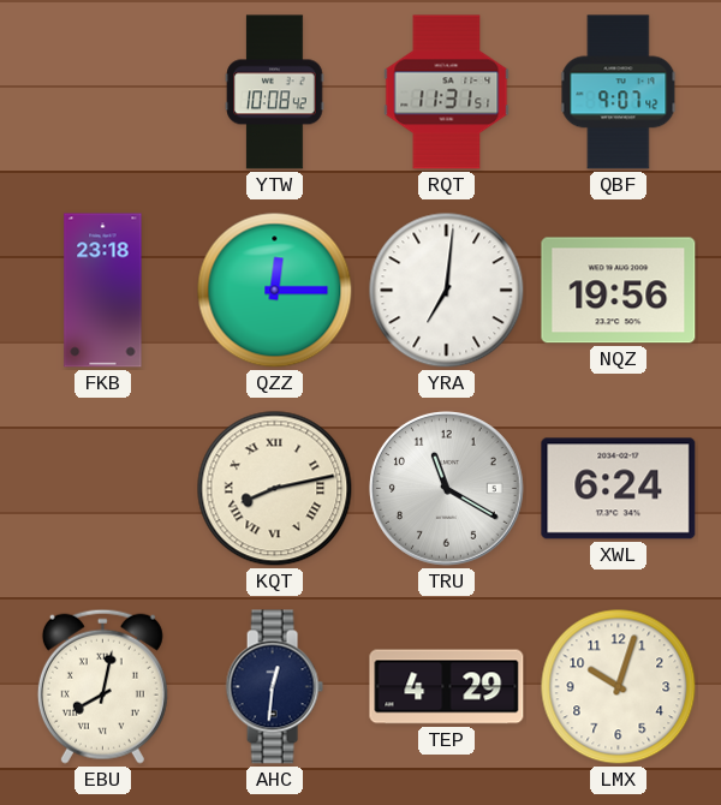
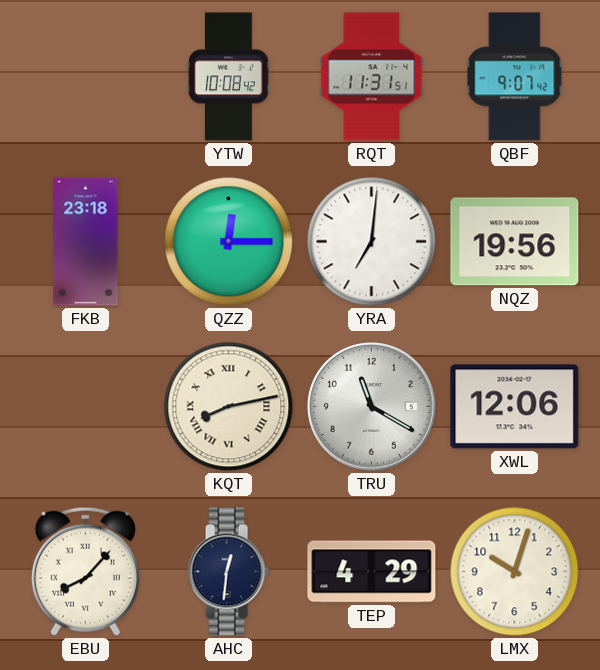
XWL: 6:24 -> 12:06
EBU: 8:02 -> 8:07
